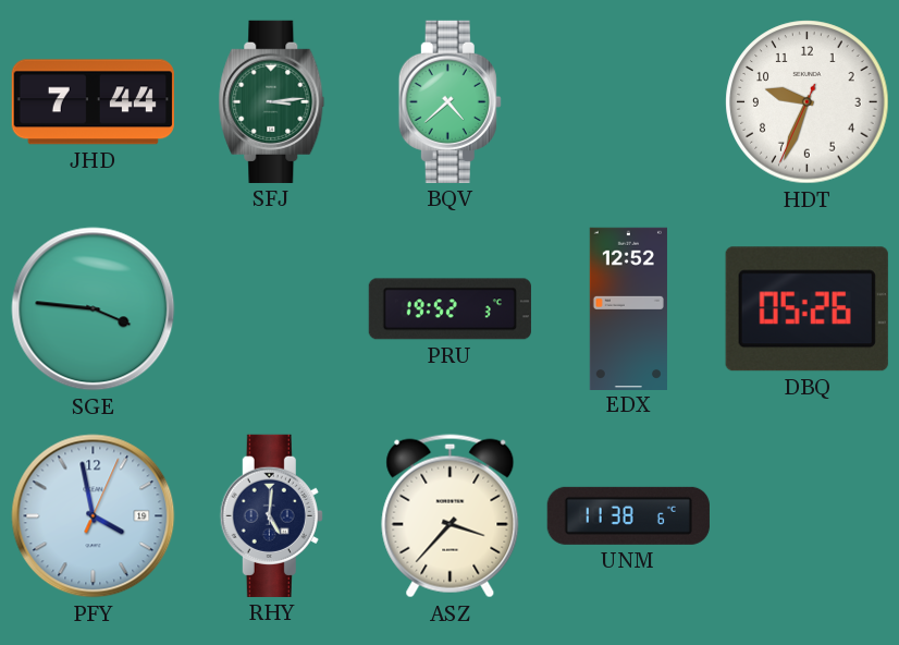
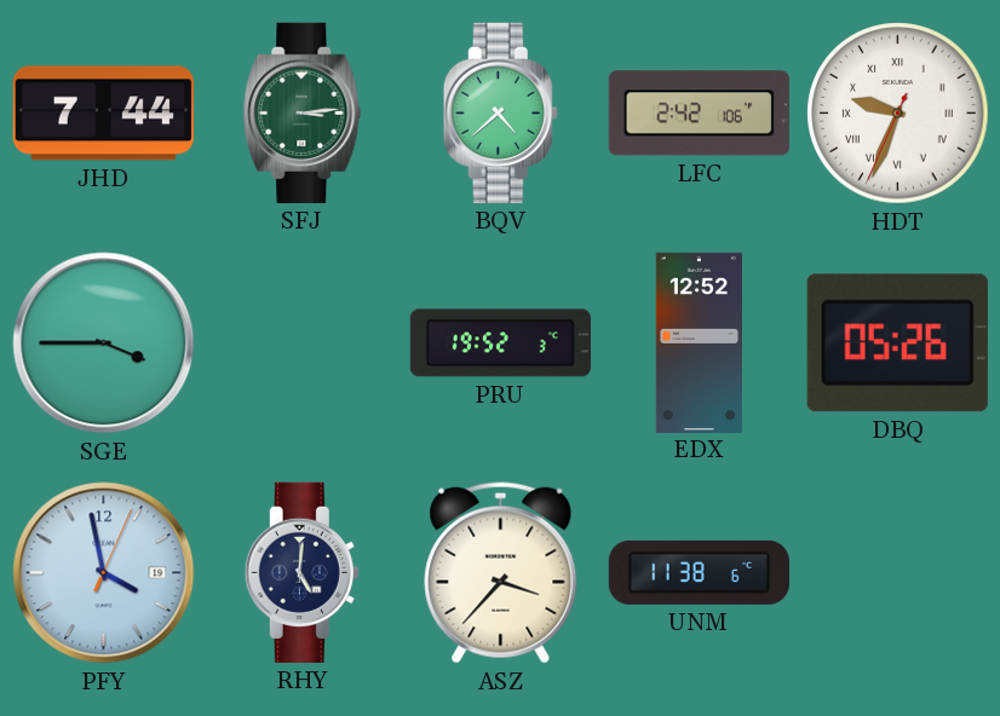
LFC: none -> 2:42
HDT numerals: Arabic -> Roman
SGE: 3:46 -> 3:45
